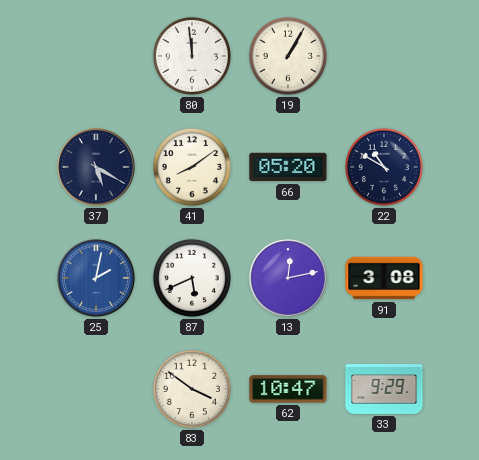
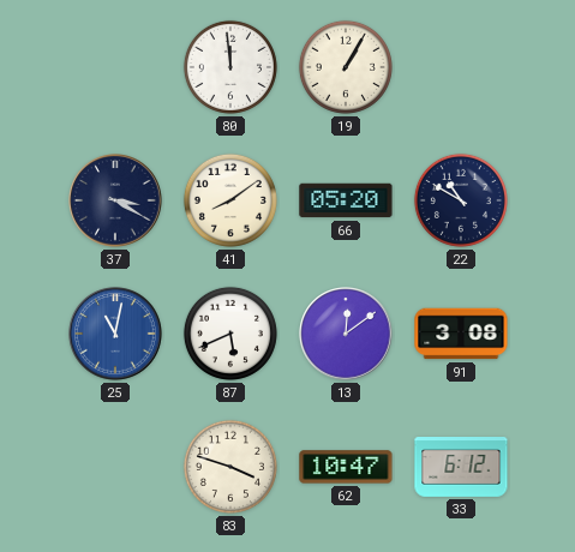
37: 5:20 -> 3:20
25: 2:02 -> 11:02
13: 12:13 -> 12:09
83: 3:51 -> 3:48
33: 9:29 -> 6:12
